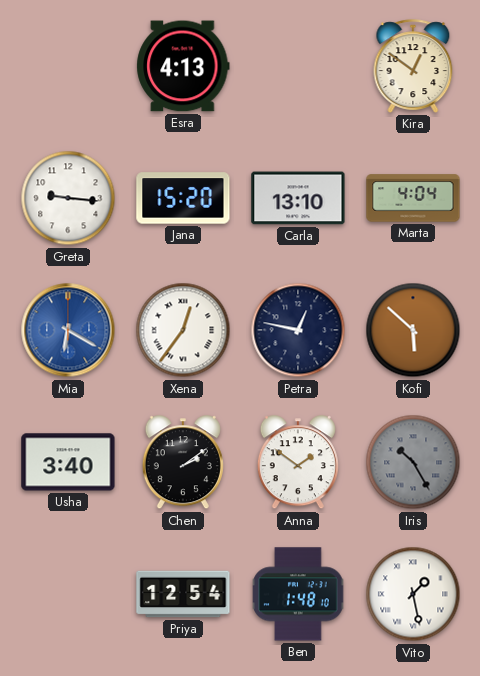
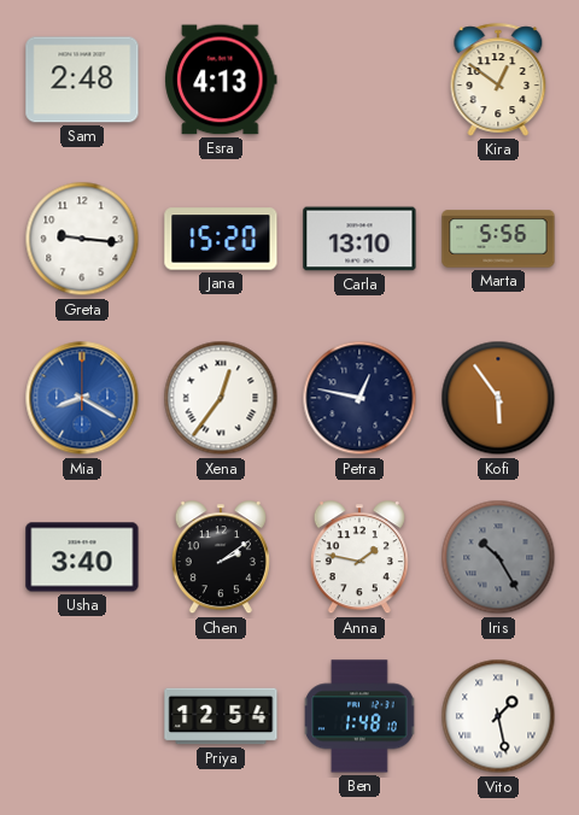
Sam: none -> 2:48
Marta: 4:04 -> 5:56
Mia: 6:20 -> 8:20
Kofi: 5:52 -> 5:54
Anna: 1:51 -> 1:47
